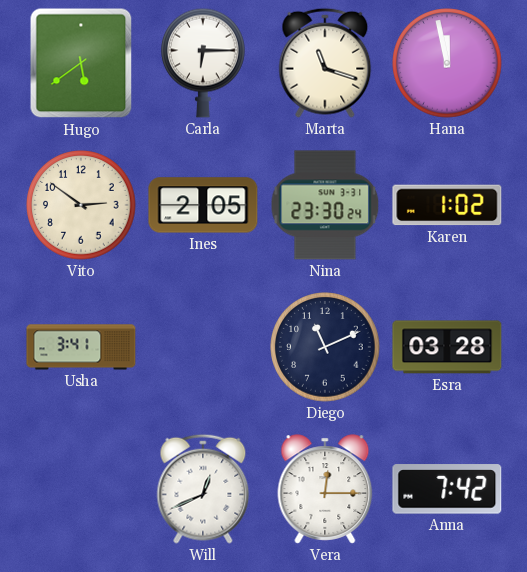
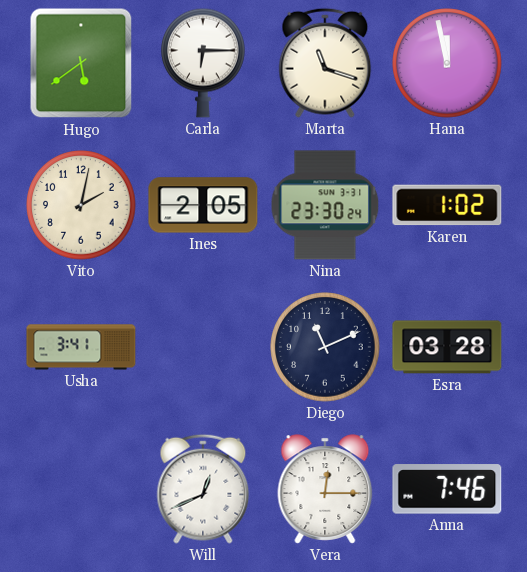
Vito: 2:51 -> 2:02
Anna: 7:42 -> 7:46
